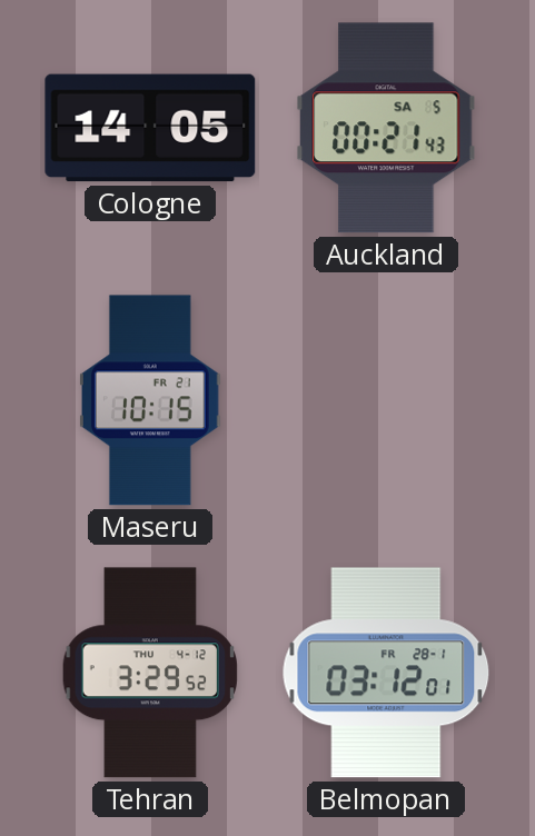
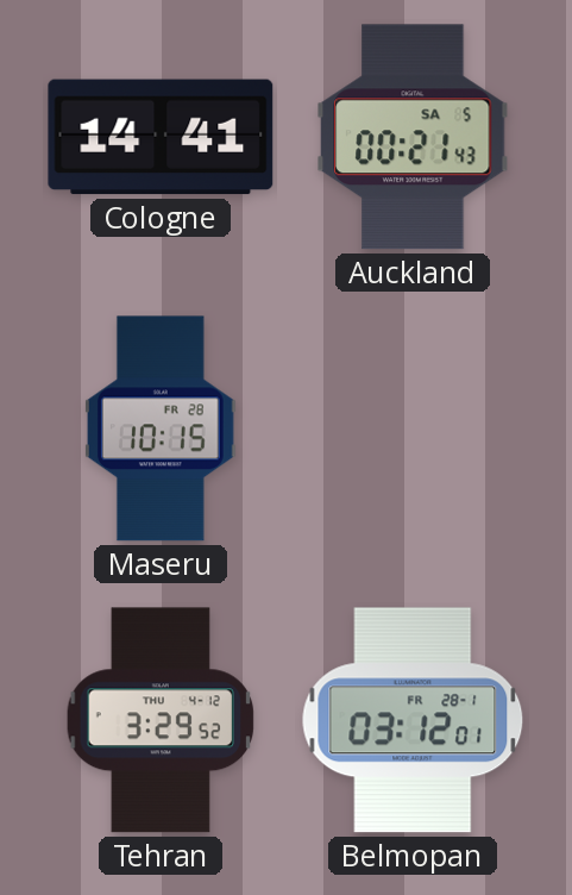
Cologne: 14:05 -> 14:41
Maseru date: FR 21 -> FR 28
